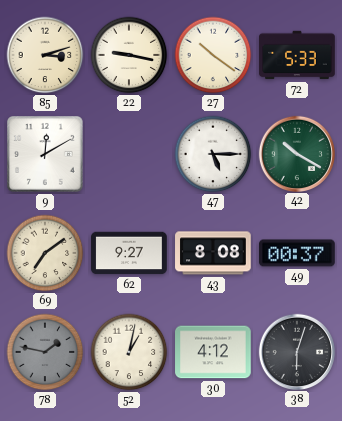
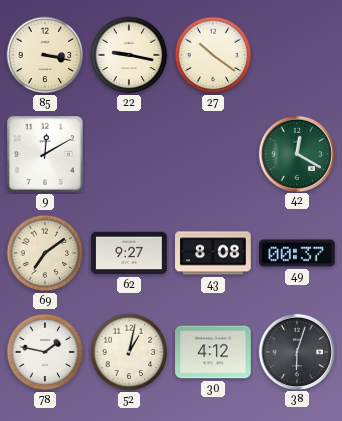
85: 3:12 -> 3:17
72: 5:33 -> none
47: 5:15 -> none
42: 10:20 -> 12:20
78 dial: grey -> white
